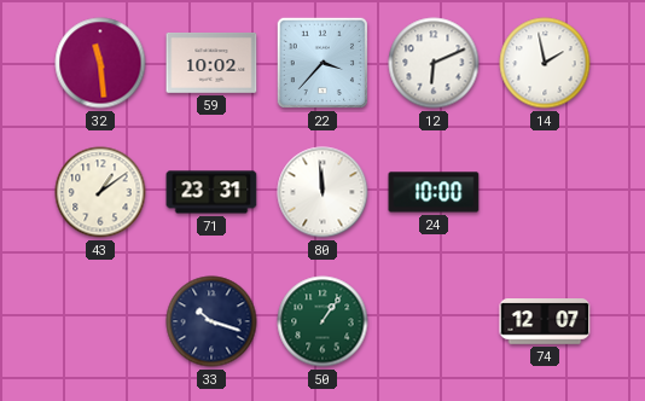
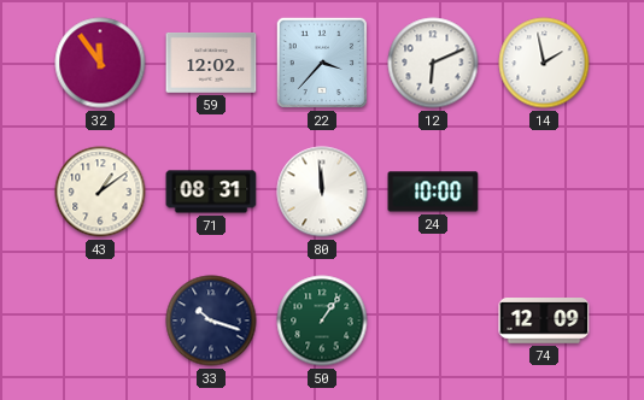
32: 11:29 -> 11:54
59: 10:02 -> 12:02
71: 23:31 -> 08:31
74: 12:07 -> 12:09
